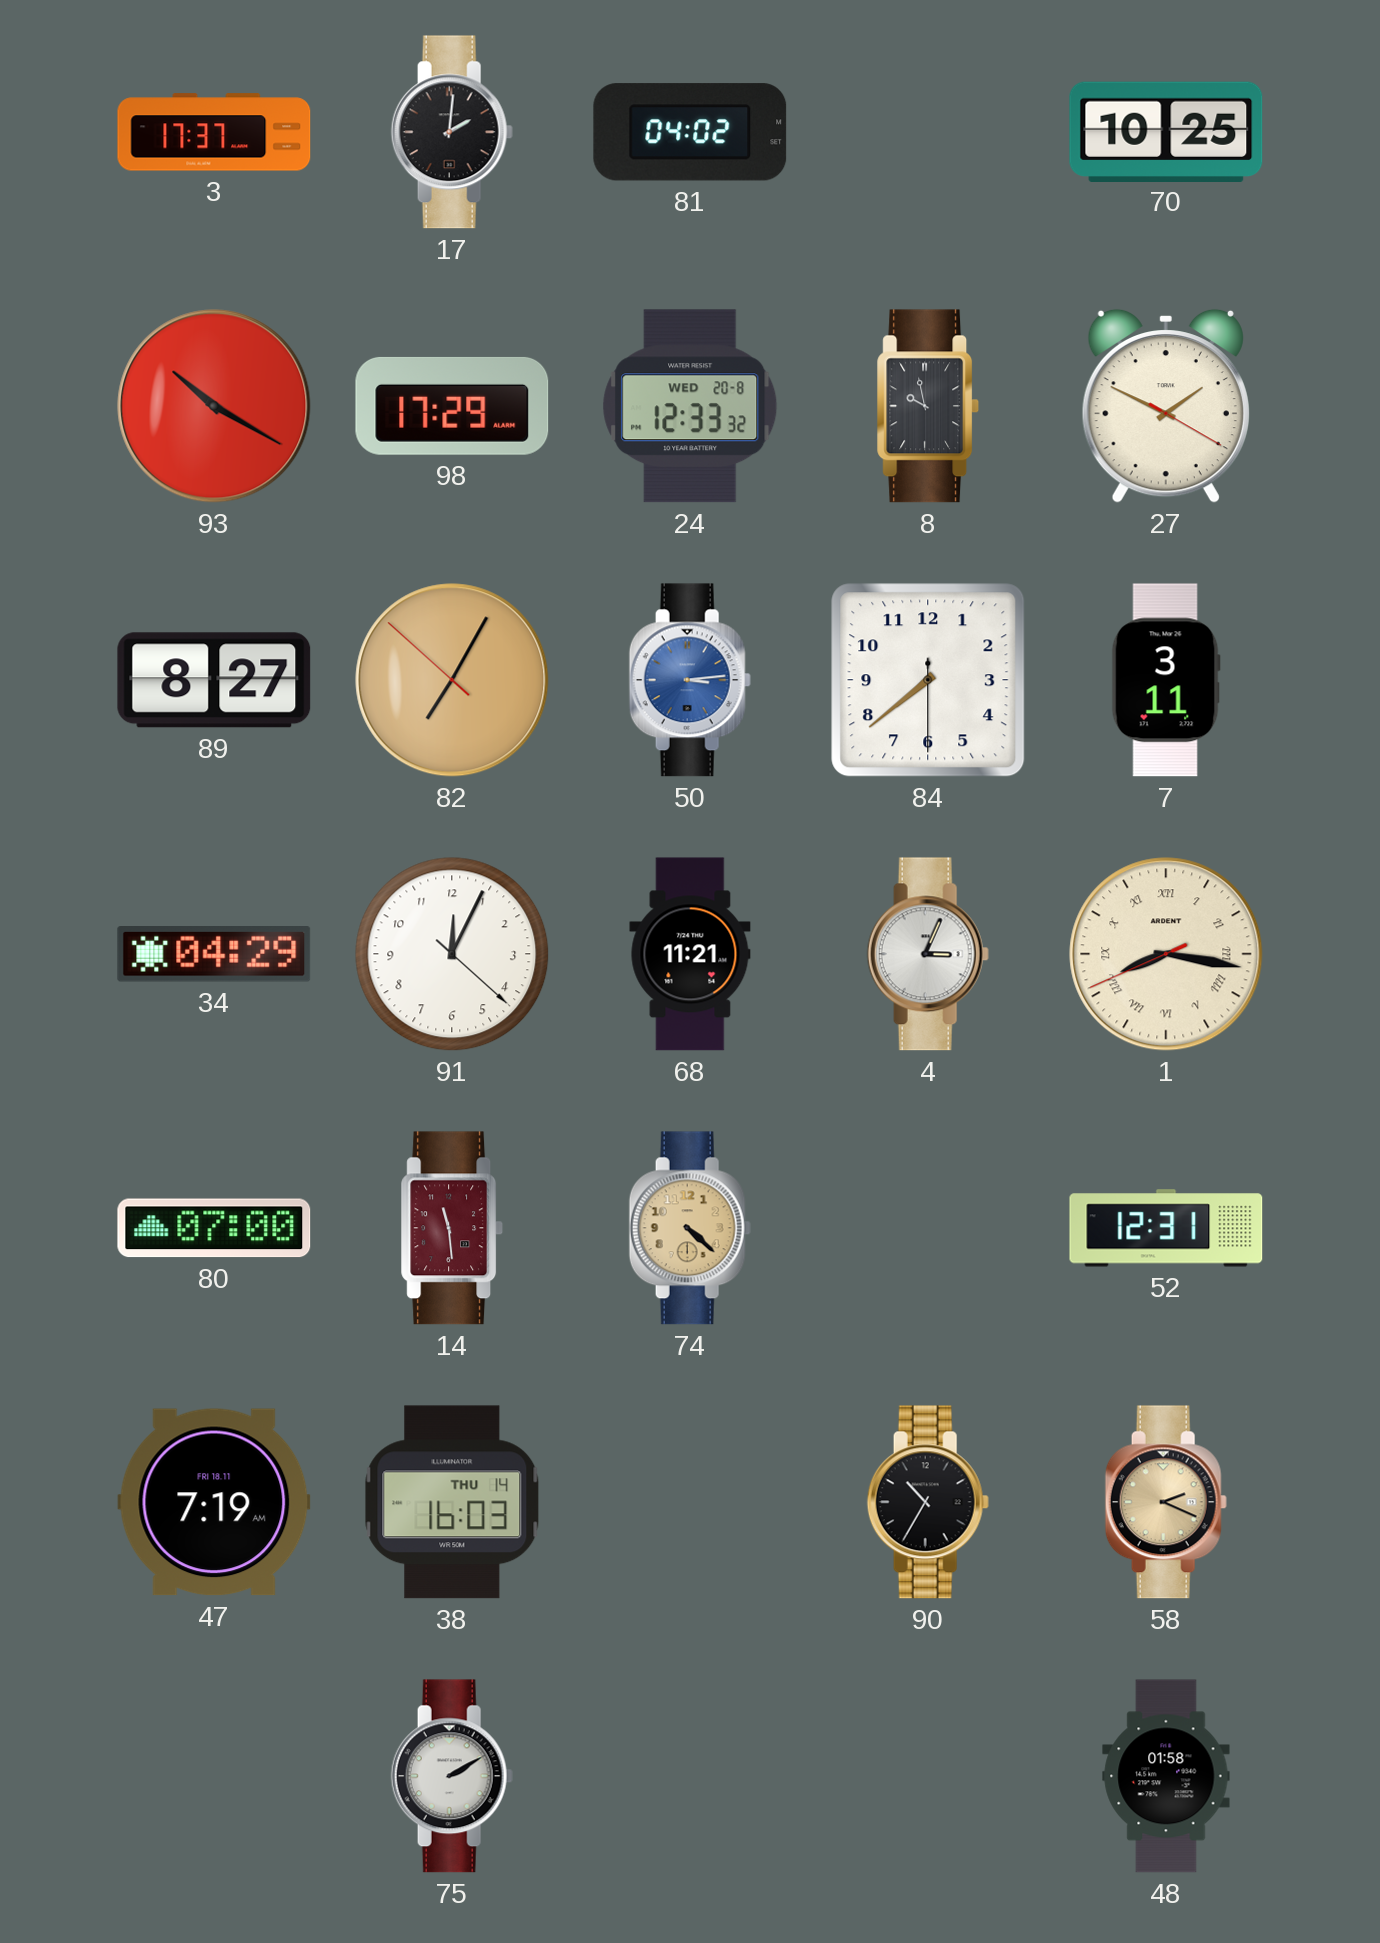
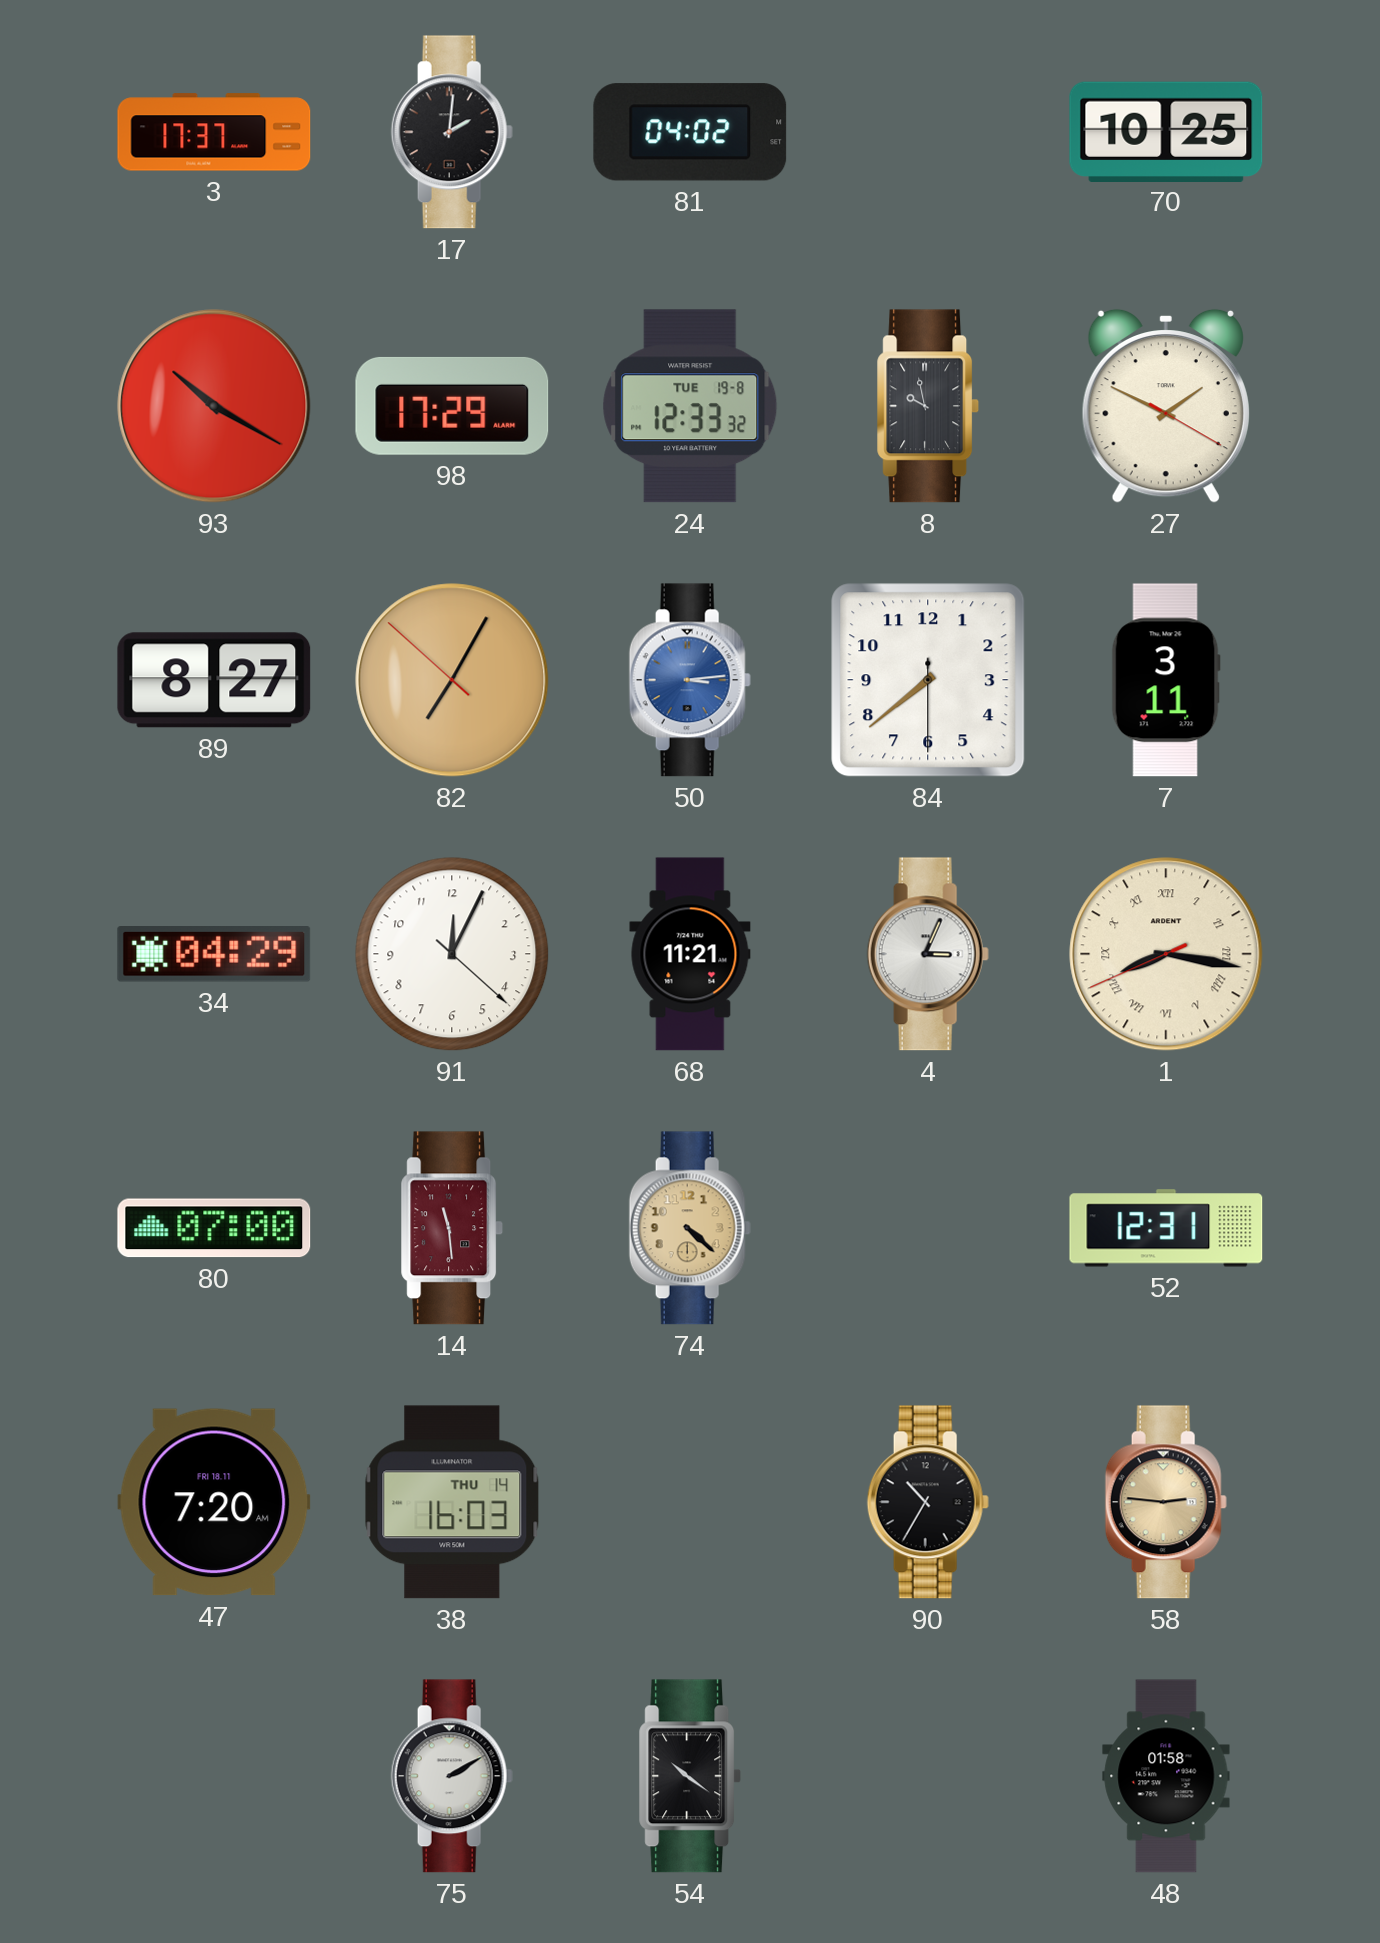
24 date: WED 20-8 -> TUE 19-8
47: 7:19 -> 7:20
58: 2:19 -> 2:46
54: none -> 10:21
